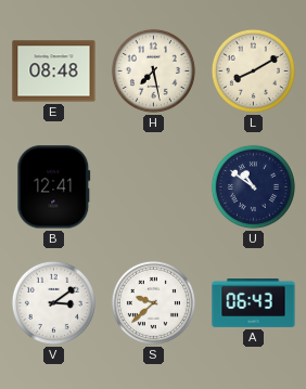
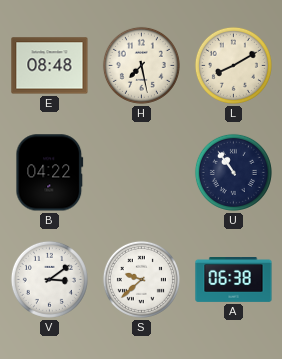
B: 12:41 -> 04:22
U: 10:51 -> 10:54
A: 06:43 -> 06:38
